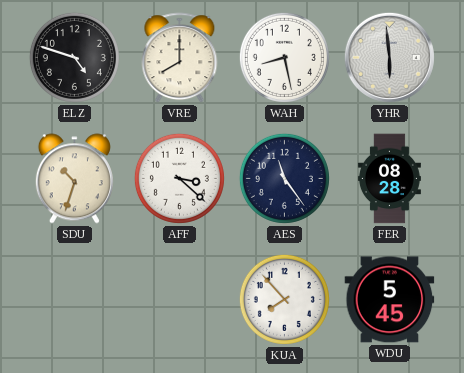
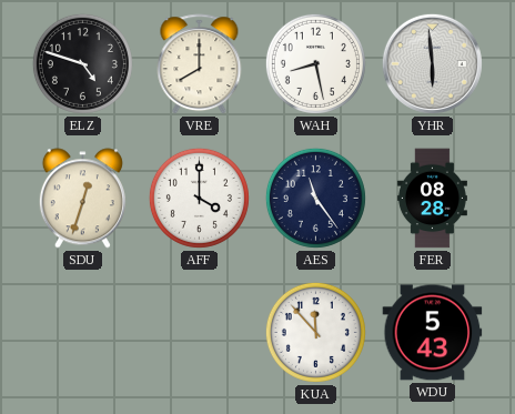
SDU: 10:33 -> 12:33
AFF: 3:22 -> 4:00
KUA: 7:53 -> 11:53
WDU: 5:45 -> 5:43
